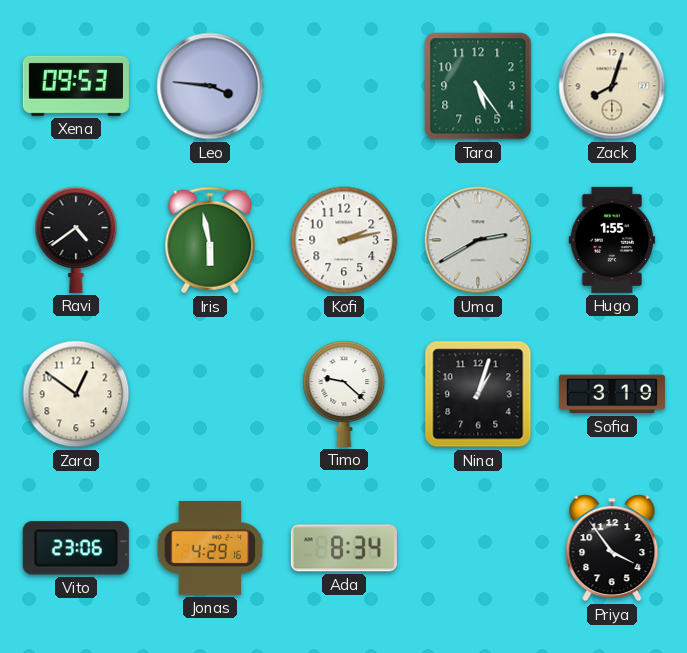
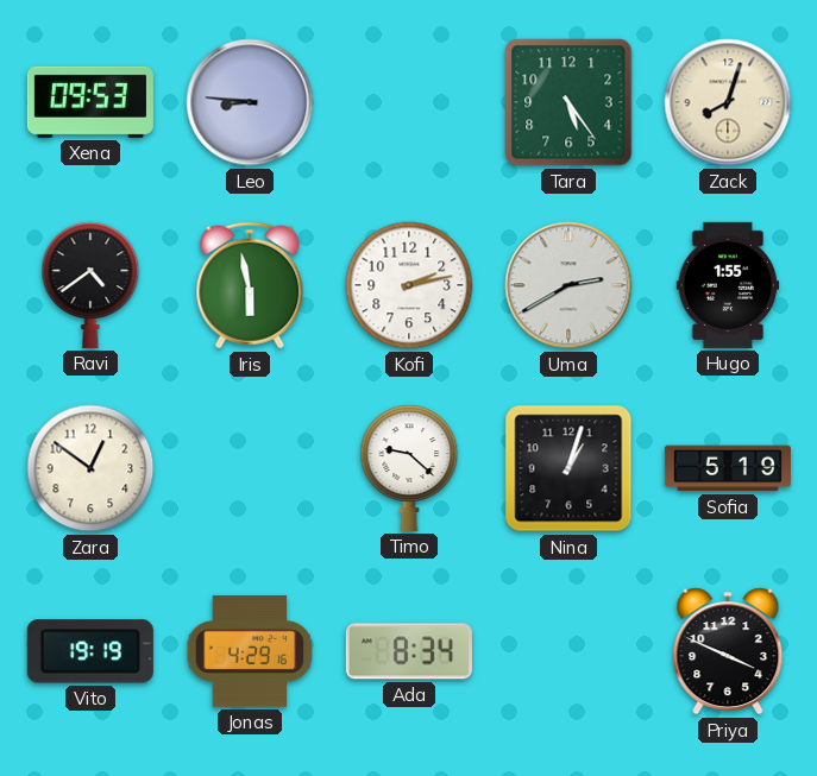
Leo: 3:46 -> 8:46
Sofia: 3:19 -> 5:19
Vito: 23:06 -> 19:19
Priya: 3:54 -> 3:49
